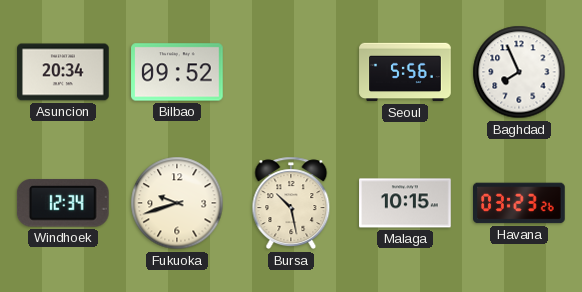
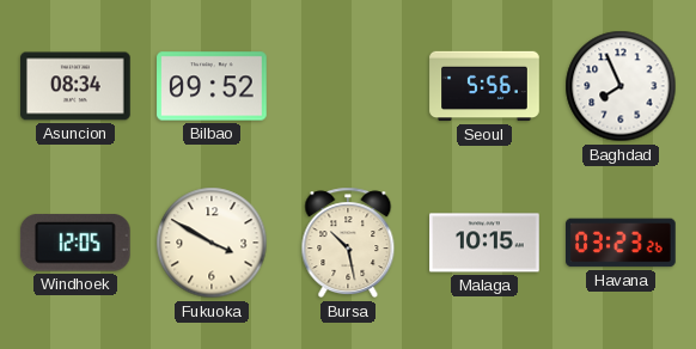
Asuncion: 20:34 -> 08:34
Windhoek: 12:34 -> 12:05
Fukuoka: 9:42 -> 3:50
